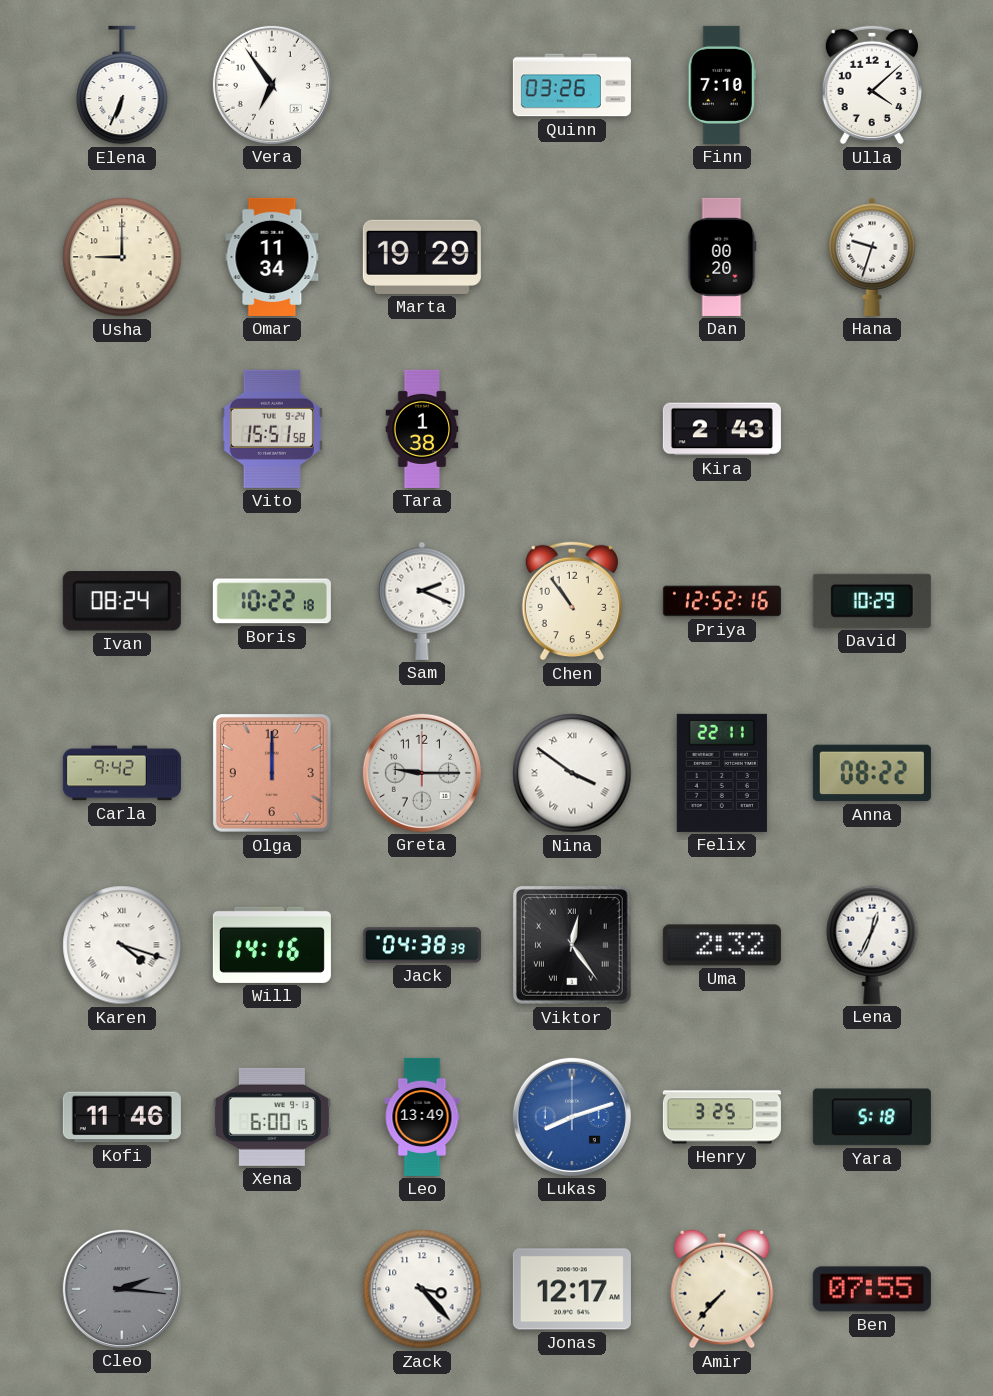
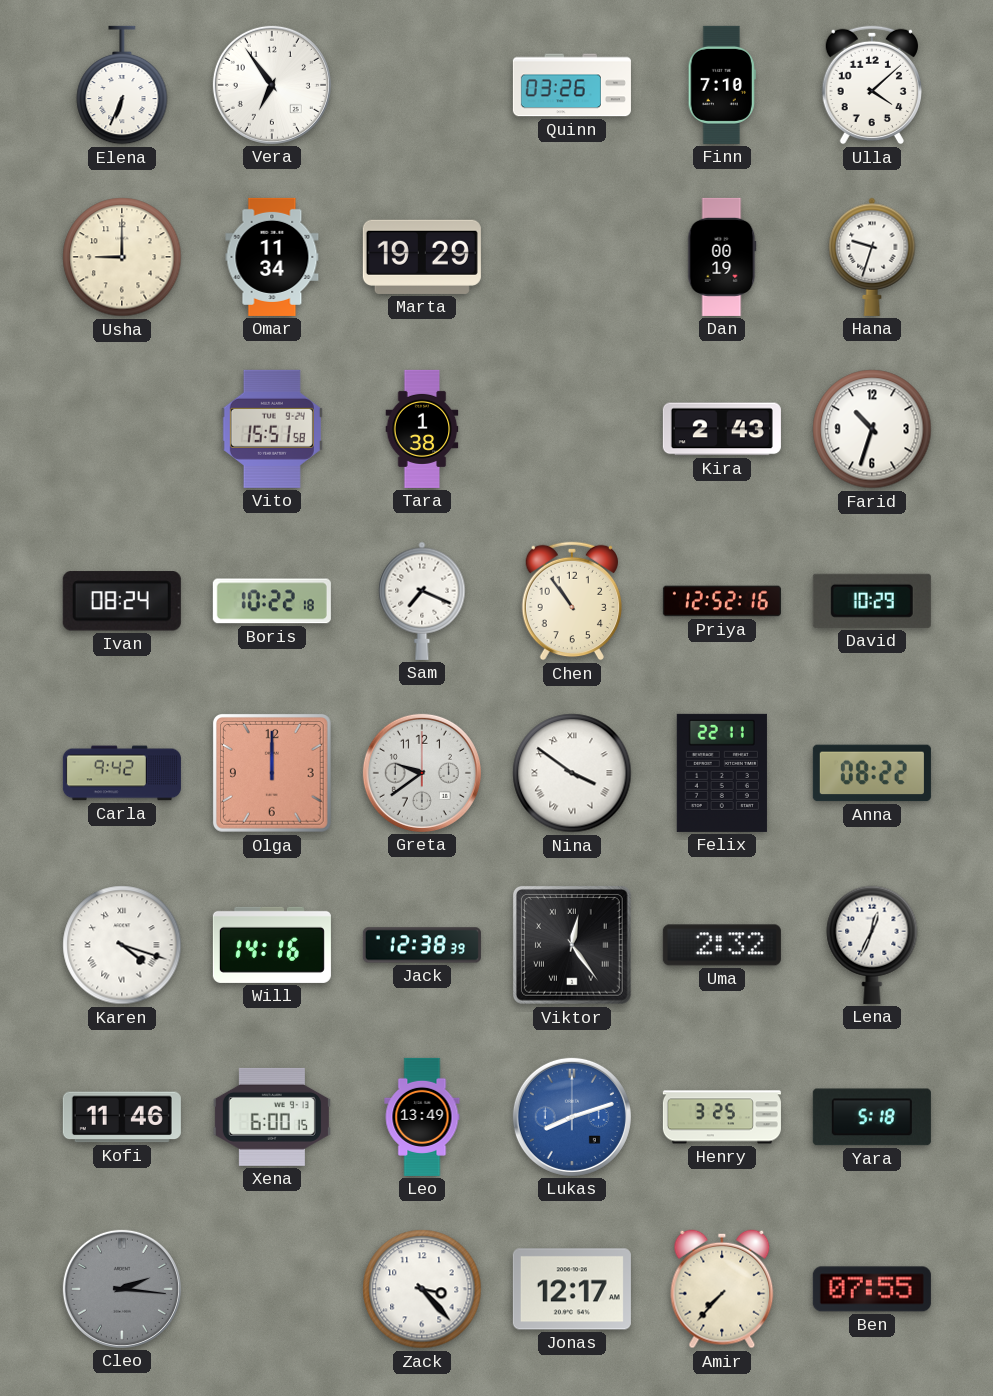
Dan: 00:20 -> 00:19
Farid: none -> 10:33
Sam: 2:19 -> 7:19
Greta: 9:15 -> 9:39
Jack: 04:38 -> 12:38
